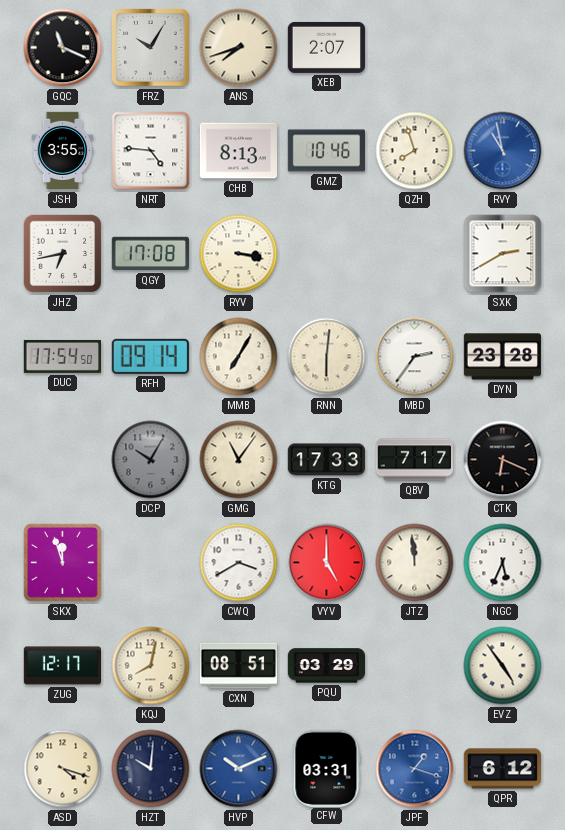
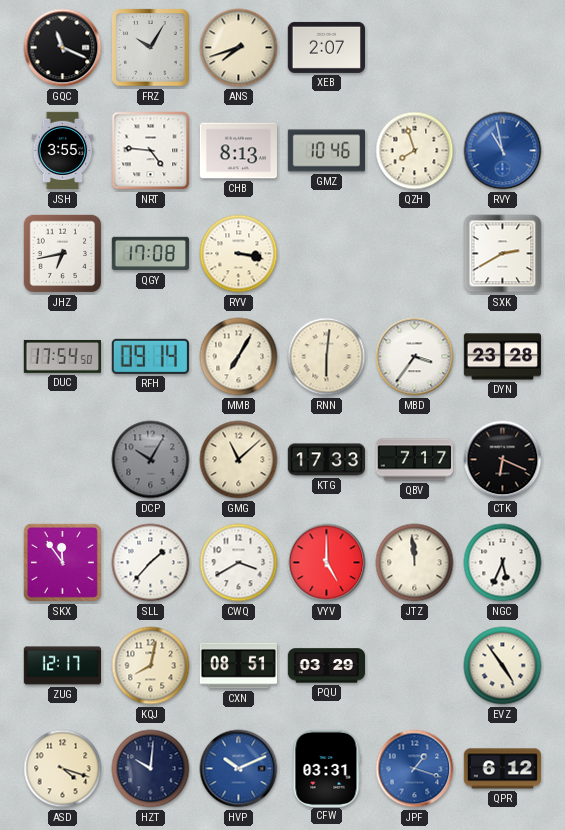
MBD: 2:36 -> 3:36
GMG: 11:06 -> 11:08
SKX: 11:57 -> 11:54
SLL: none -> 1:37
